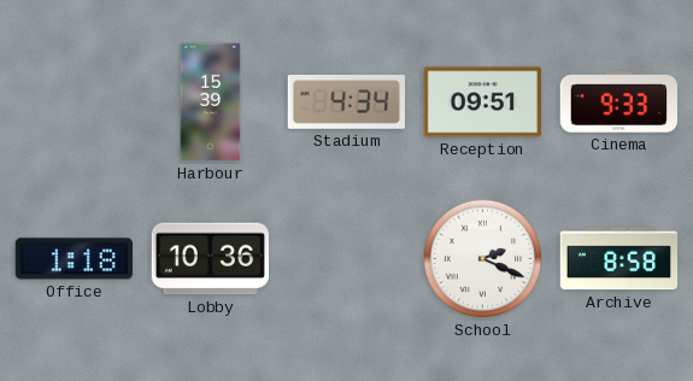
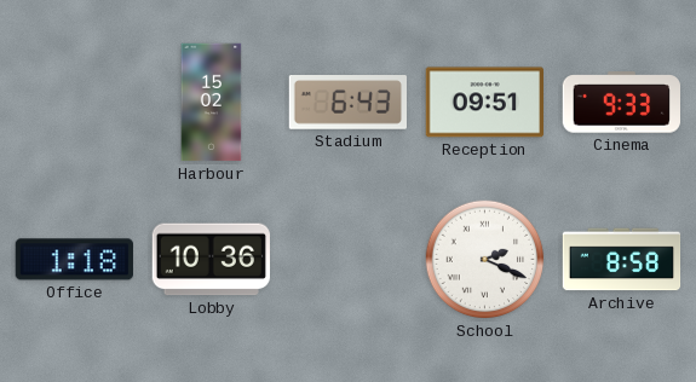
Harbour: 15:39 -> 15:02
Stadium: 4:34 -> 6:43
